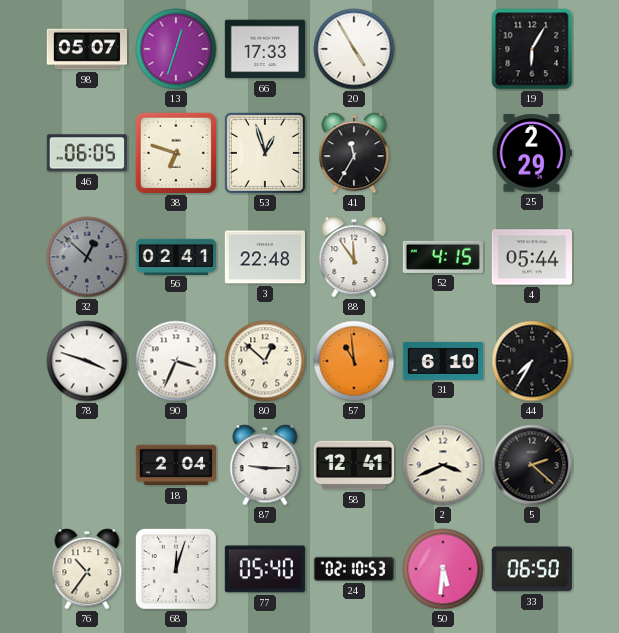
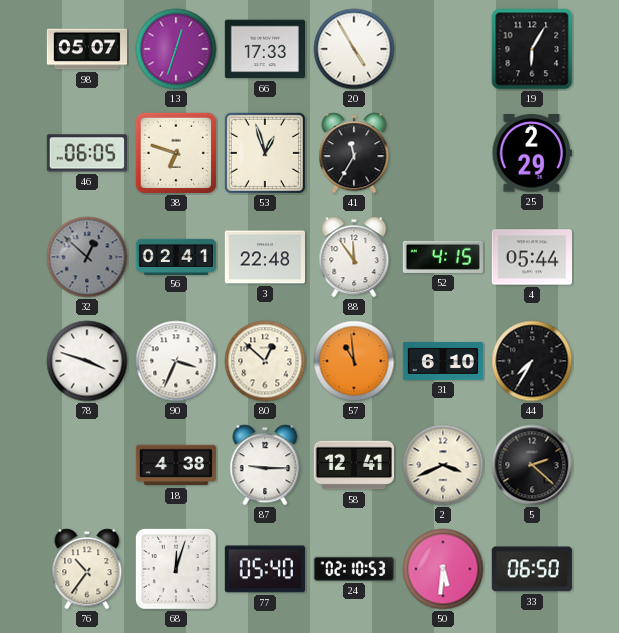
18: 2:04 -> 4:38
